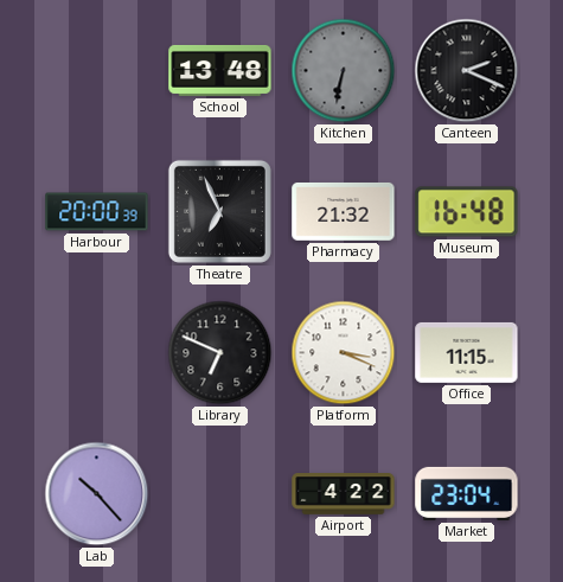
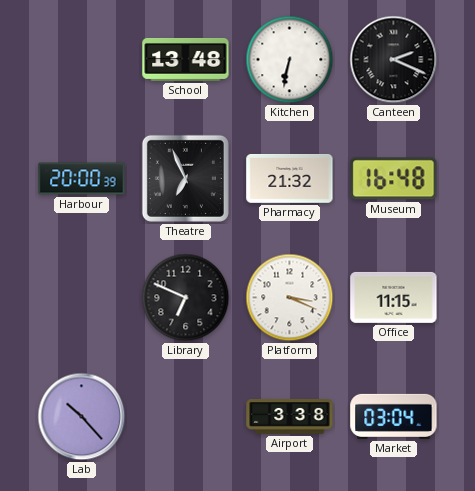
Kitchen dial: grey -> white
Airport: 4:22 -> 3:38
Market: 23:04 -> 03:04
